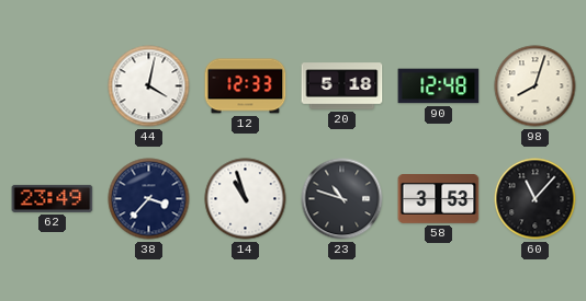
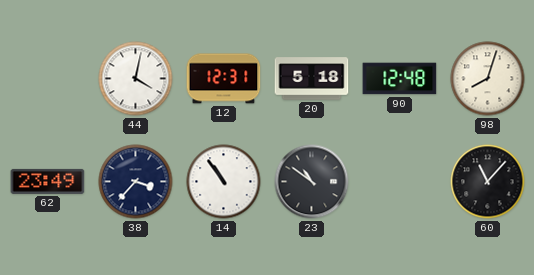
12: 12:33 -> 12:31
14: 10:57 -> 10:54
23: 10:48 -> 10:51
58: 3:53 -> none
